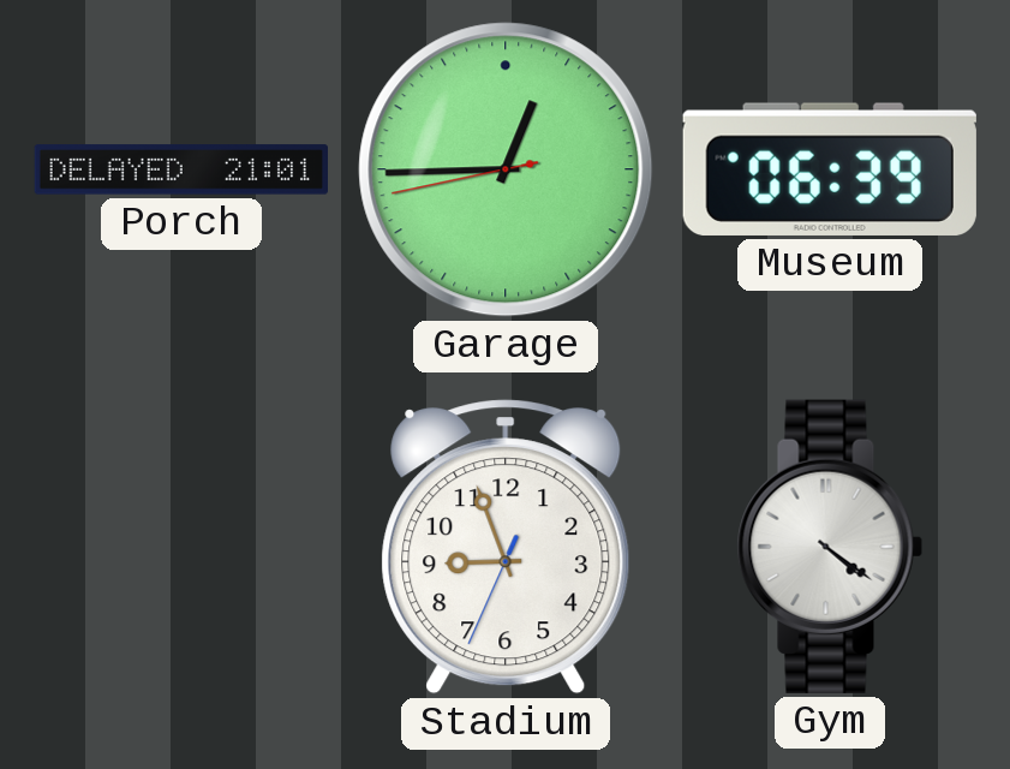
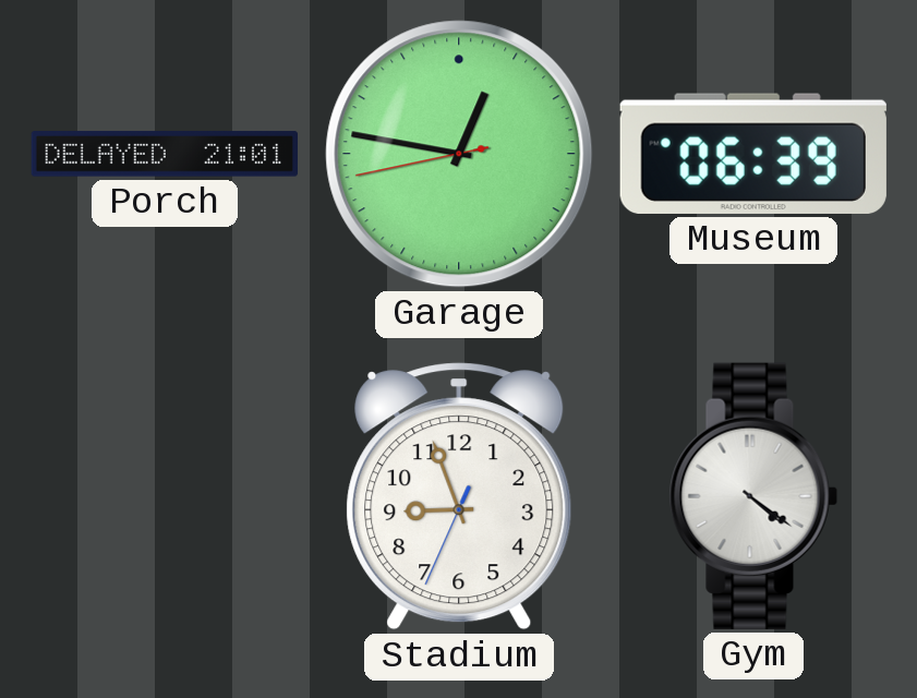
Garage: 12:44 -> 12:46
